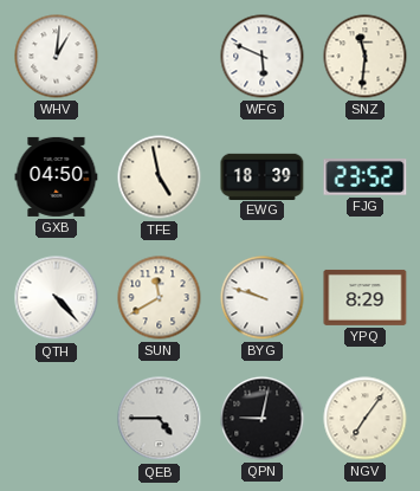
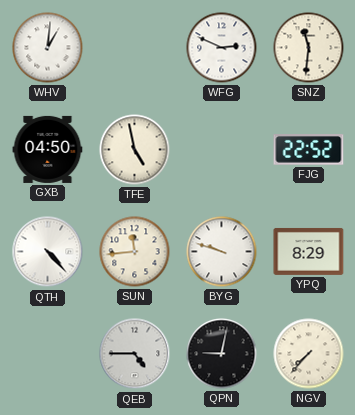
WFG: 5:49 -> 2:49
EWG: 18:39 -> none
FJG: 23:52 -> 22:52
SUN: 11:40 -> 11:44
NGV: 7:06 -> 7:37
